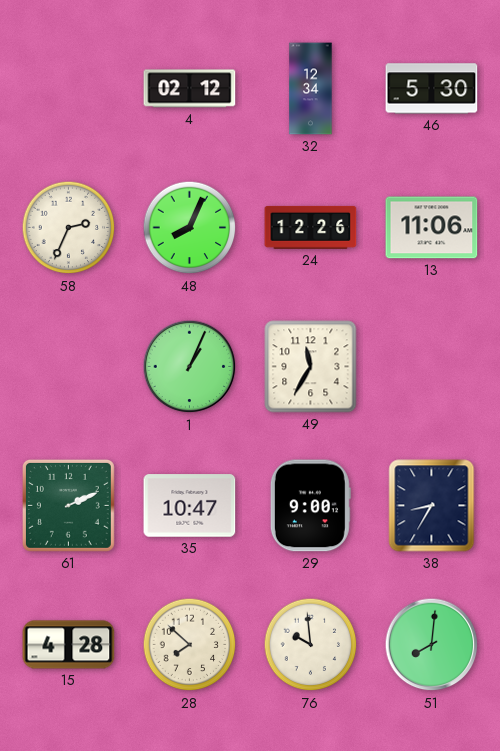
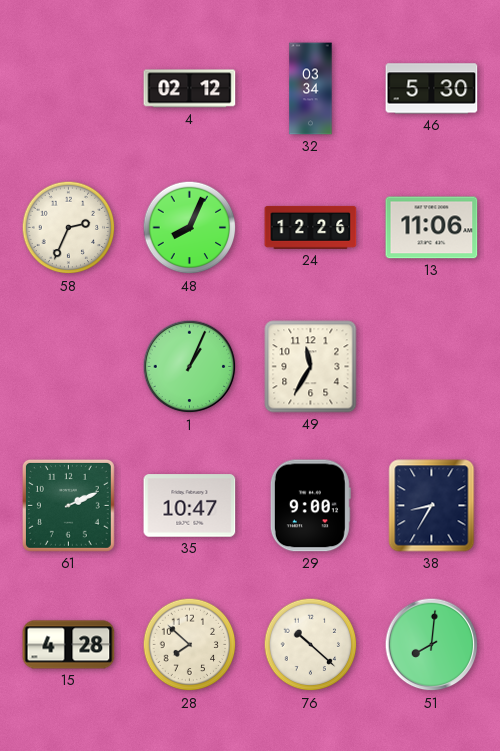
32: 12:34 -> 03:34
76: 9:59 -> 10:22
